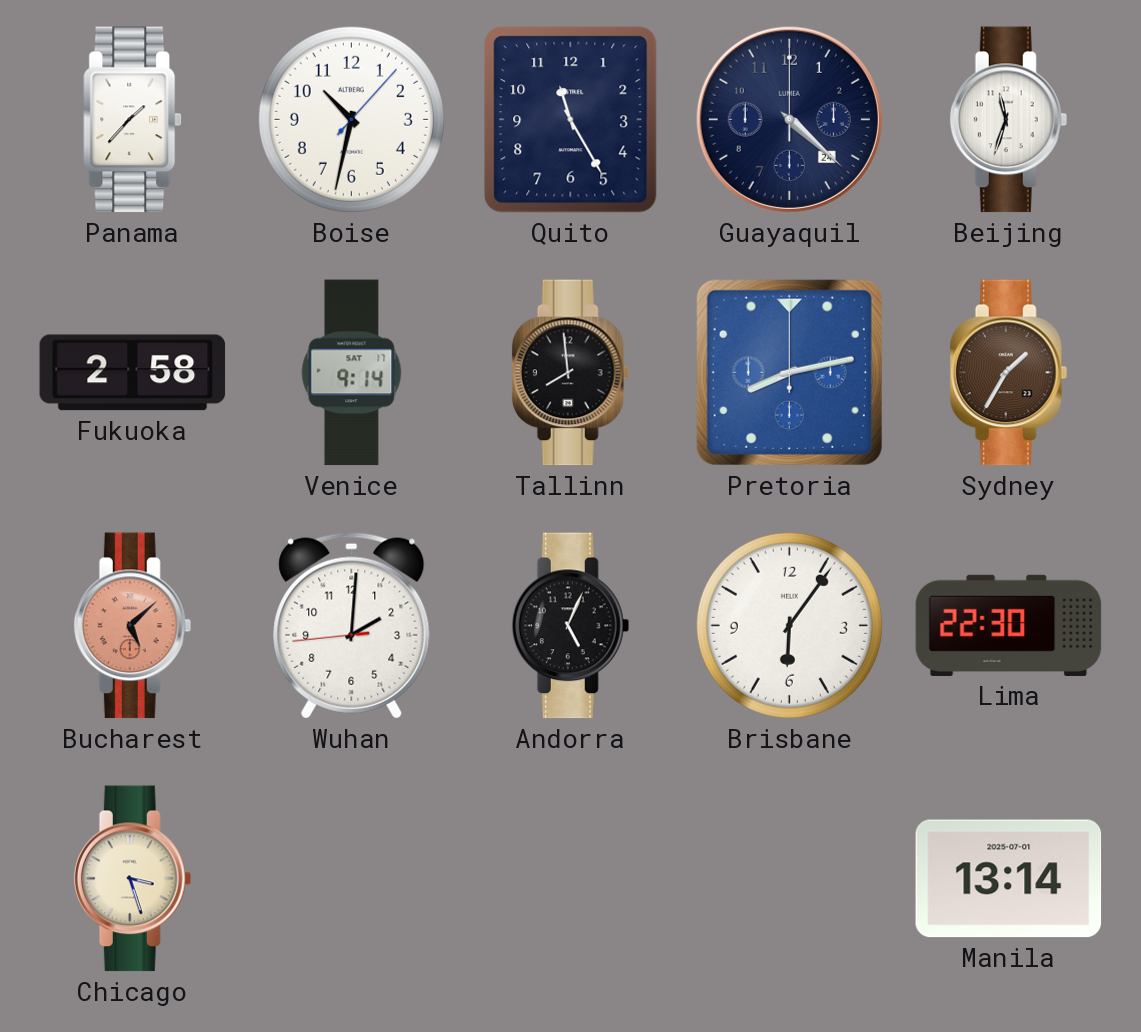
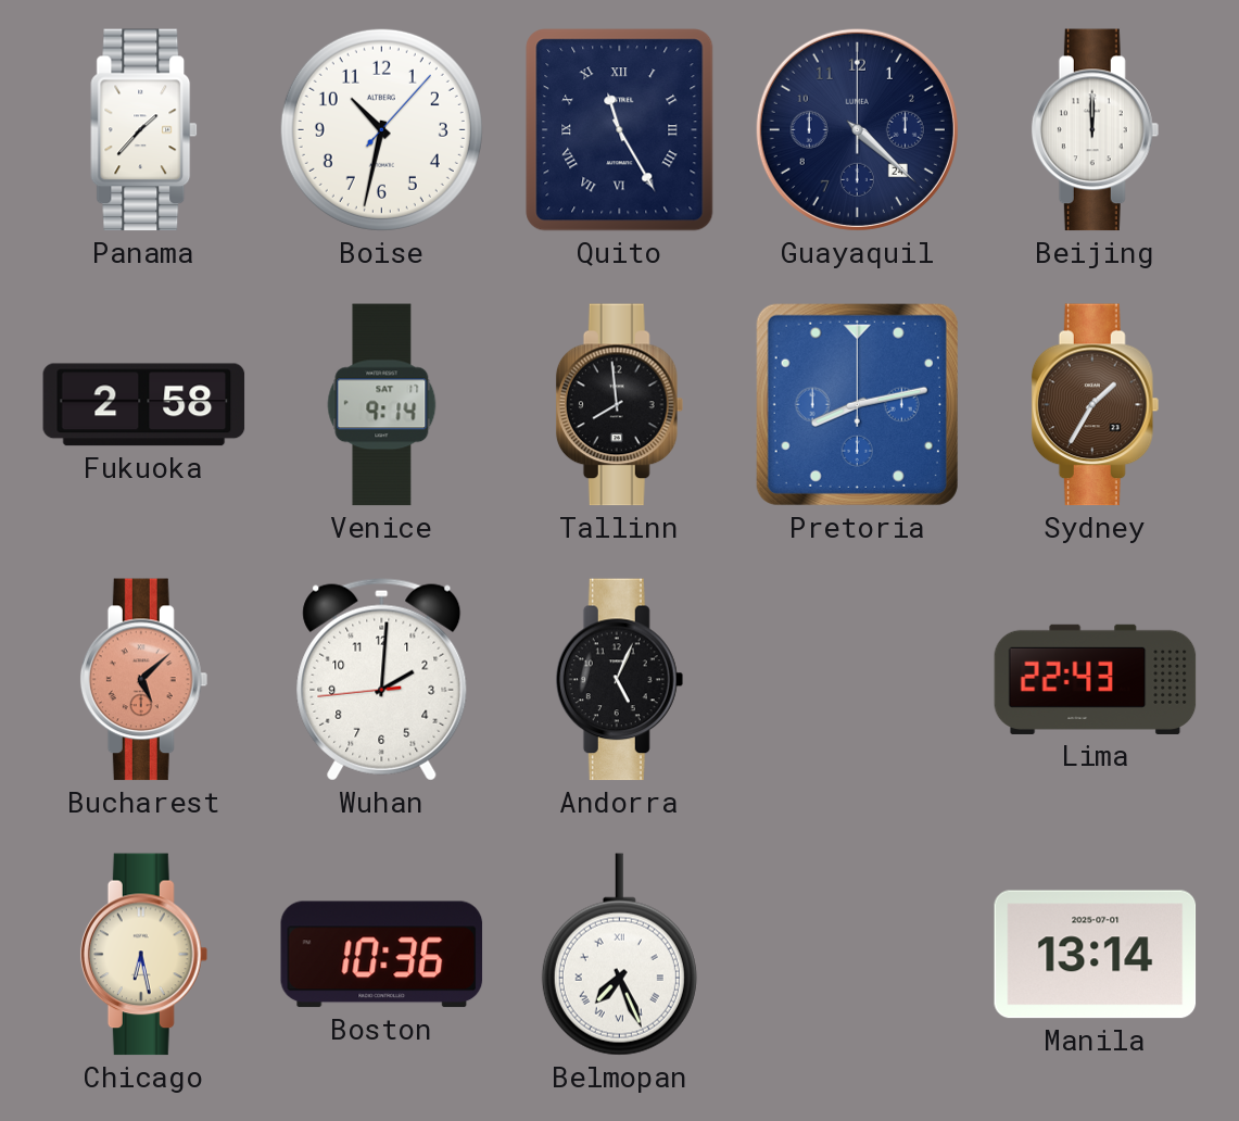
Quito numerals: Arabic -> Roman
Beijing: 11:33 -> 12:00
Brisbane: 6:06 -> none
Lima: 22:30 -> 22:43
Chicago: 3:27 -> 6:28
Boston: none -> 10:36
Belmopan: none -> 7:26
